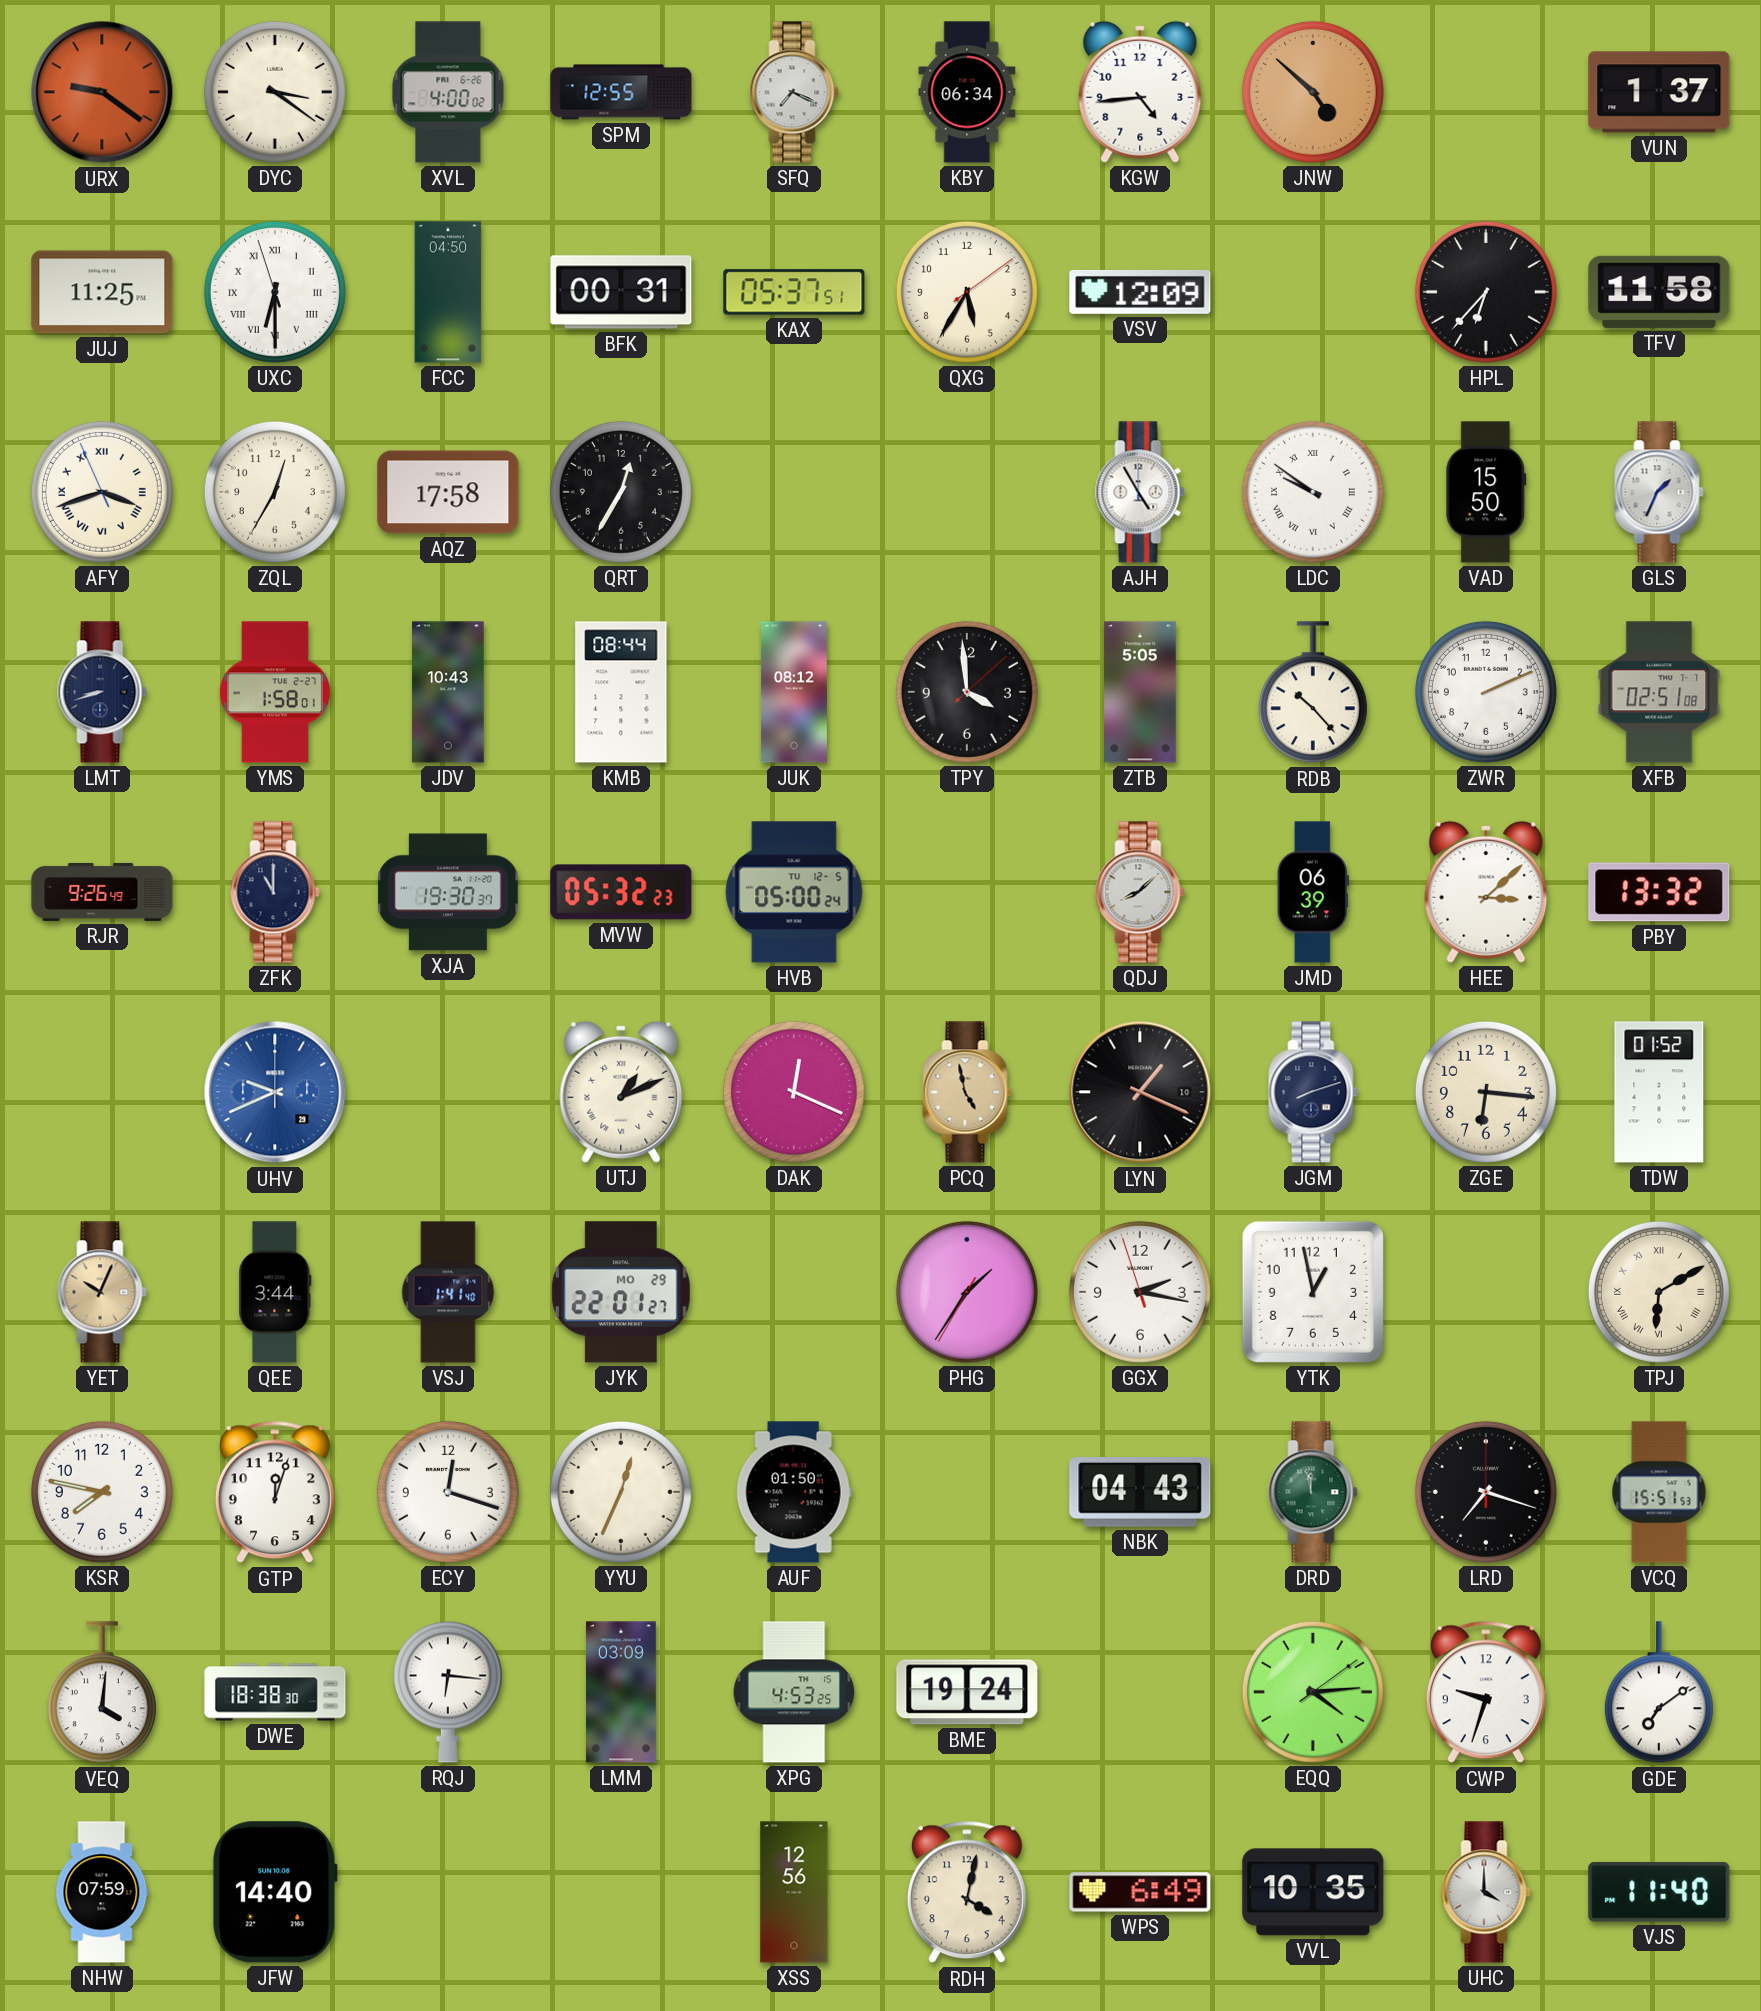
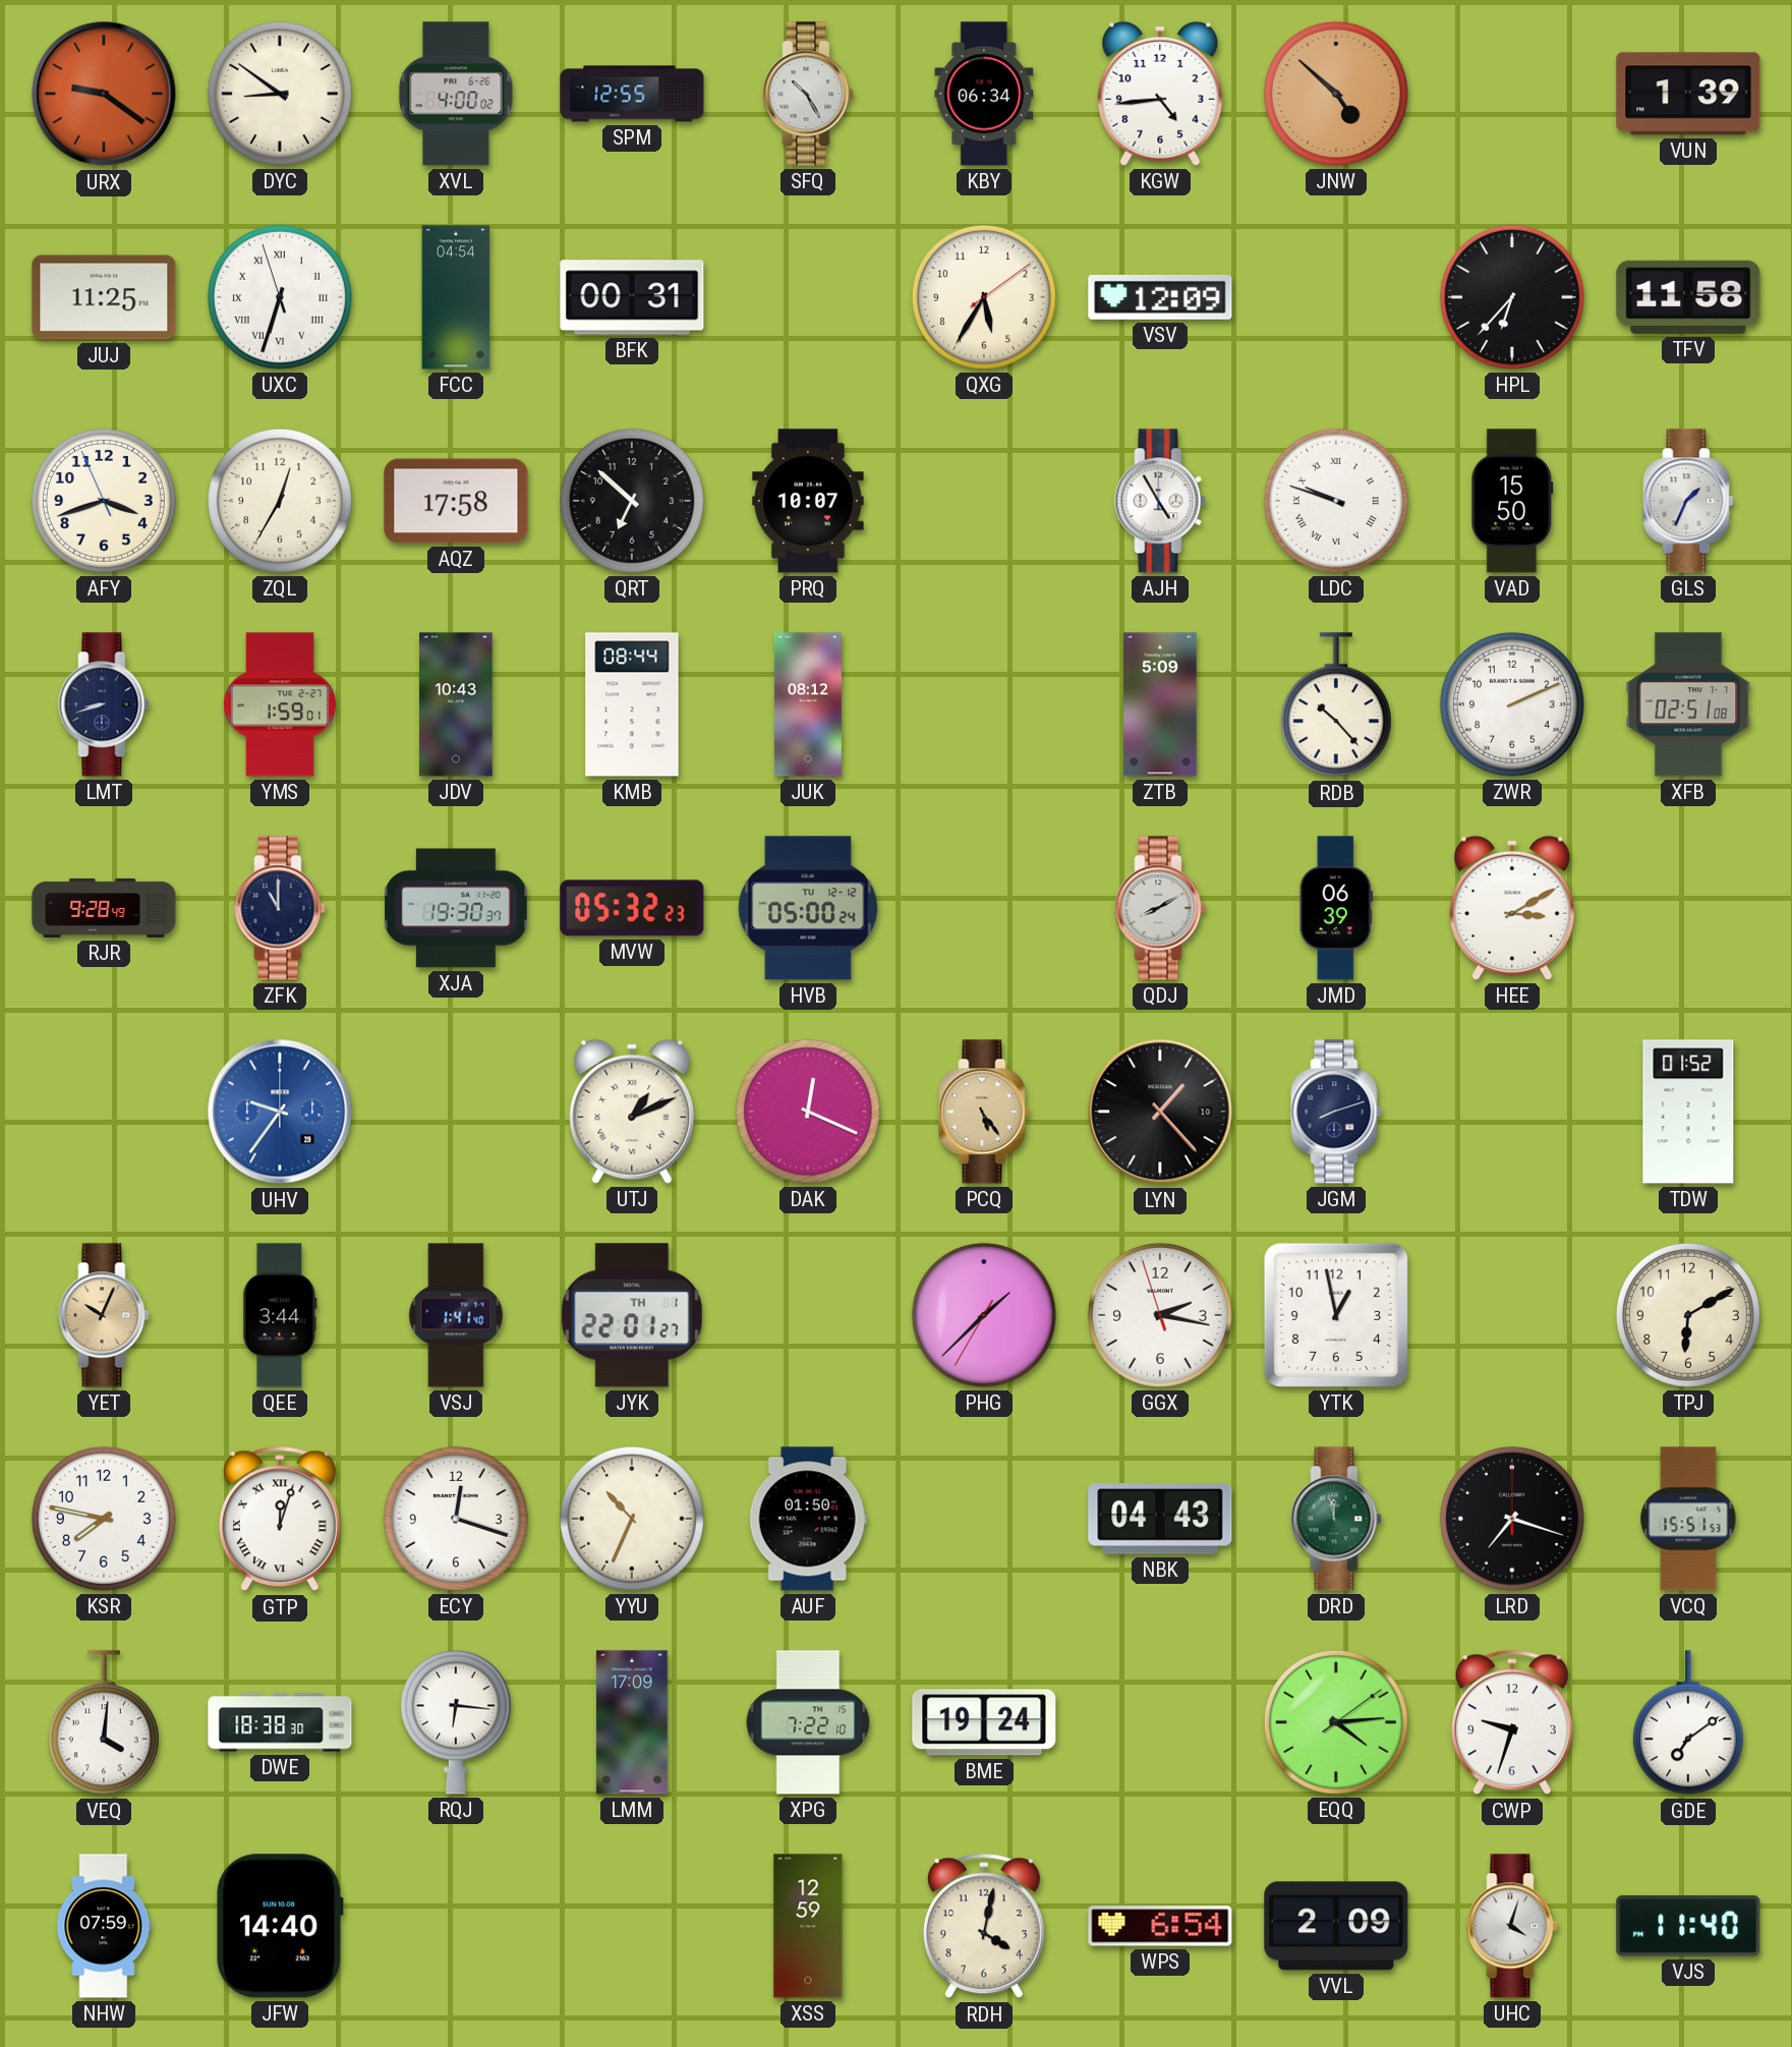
DYC: 3:21 -> 8:51
SFQ: 7:19 -> 10:25
VUN: 1:37 -> 1:39
UXC: 6:29 -> 6:32
FCC: 04:50 -> 04:54
KAX: 05:37 -> none
AFY numerals: Roman -> Arabic
QRT: 12:35 -> 6:52
PRQ: none -> 10:07
LDC: 9:51 -> 9:48
YMS: 1:58 -> 1:59
TPY: 3:59 -> none
ZTB: 5:05 -> 5:09
RJR: 9:26 -> 9:28
HVB date: TU 12-5 -> TU 12-12
QDJ: 8:08 -> 8:10
HEE: 3:08 -> 3:10
PBY: 13:32 -> none
UHV: 9:41 -> 9:36
PCQ: 4:58 -> 5:24
LYN: 1:19 -> 1:23
ZGE: 6:16 -> none
JYK date: MO 29 -> TH 1
PHG: 1:35 -> 1:37
TPJ numerals: Roman -> Arabic
GTP numerals: Arabic -> Roman
YYU: 12:34 -> 10:34
LMM: 03:09 -> 17:09
XPG: 4:53 -> 7:22
XSS: 12:56 -> 12:59
WPS: 6:49 -> 6:54
VVL: 10:35 -> 2:09
UHC: 4:00 -> 4:03
